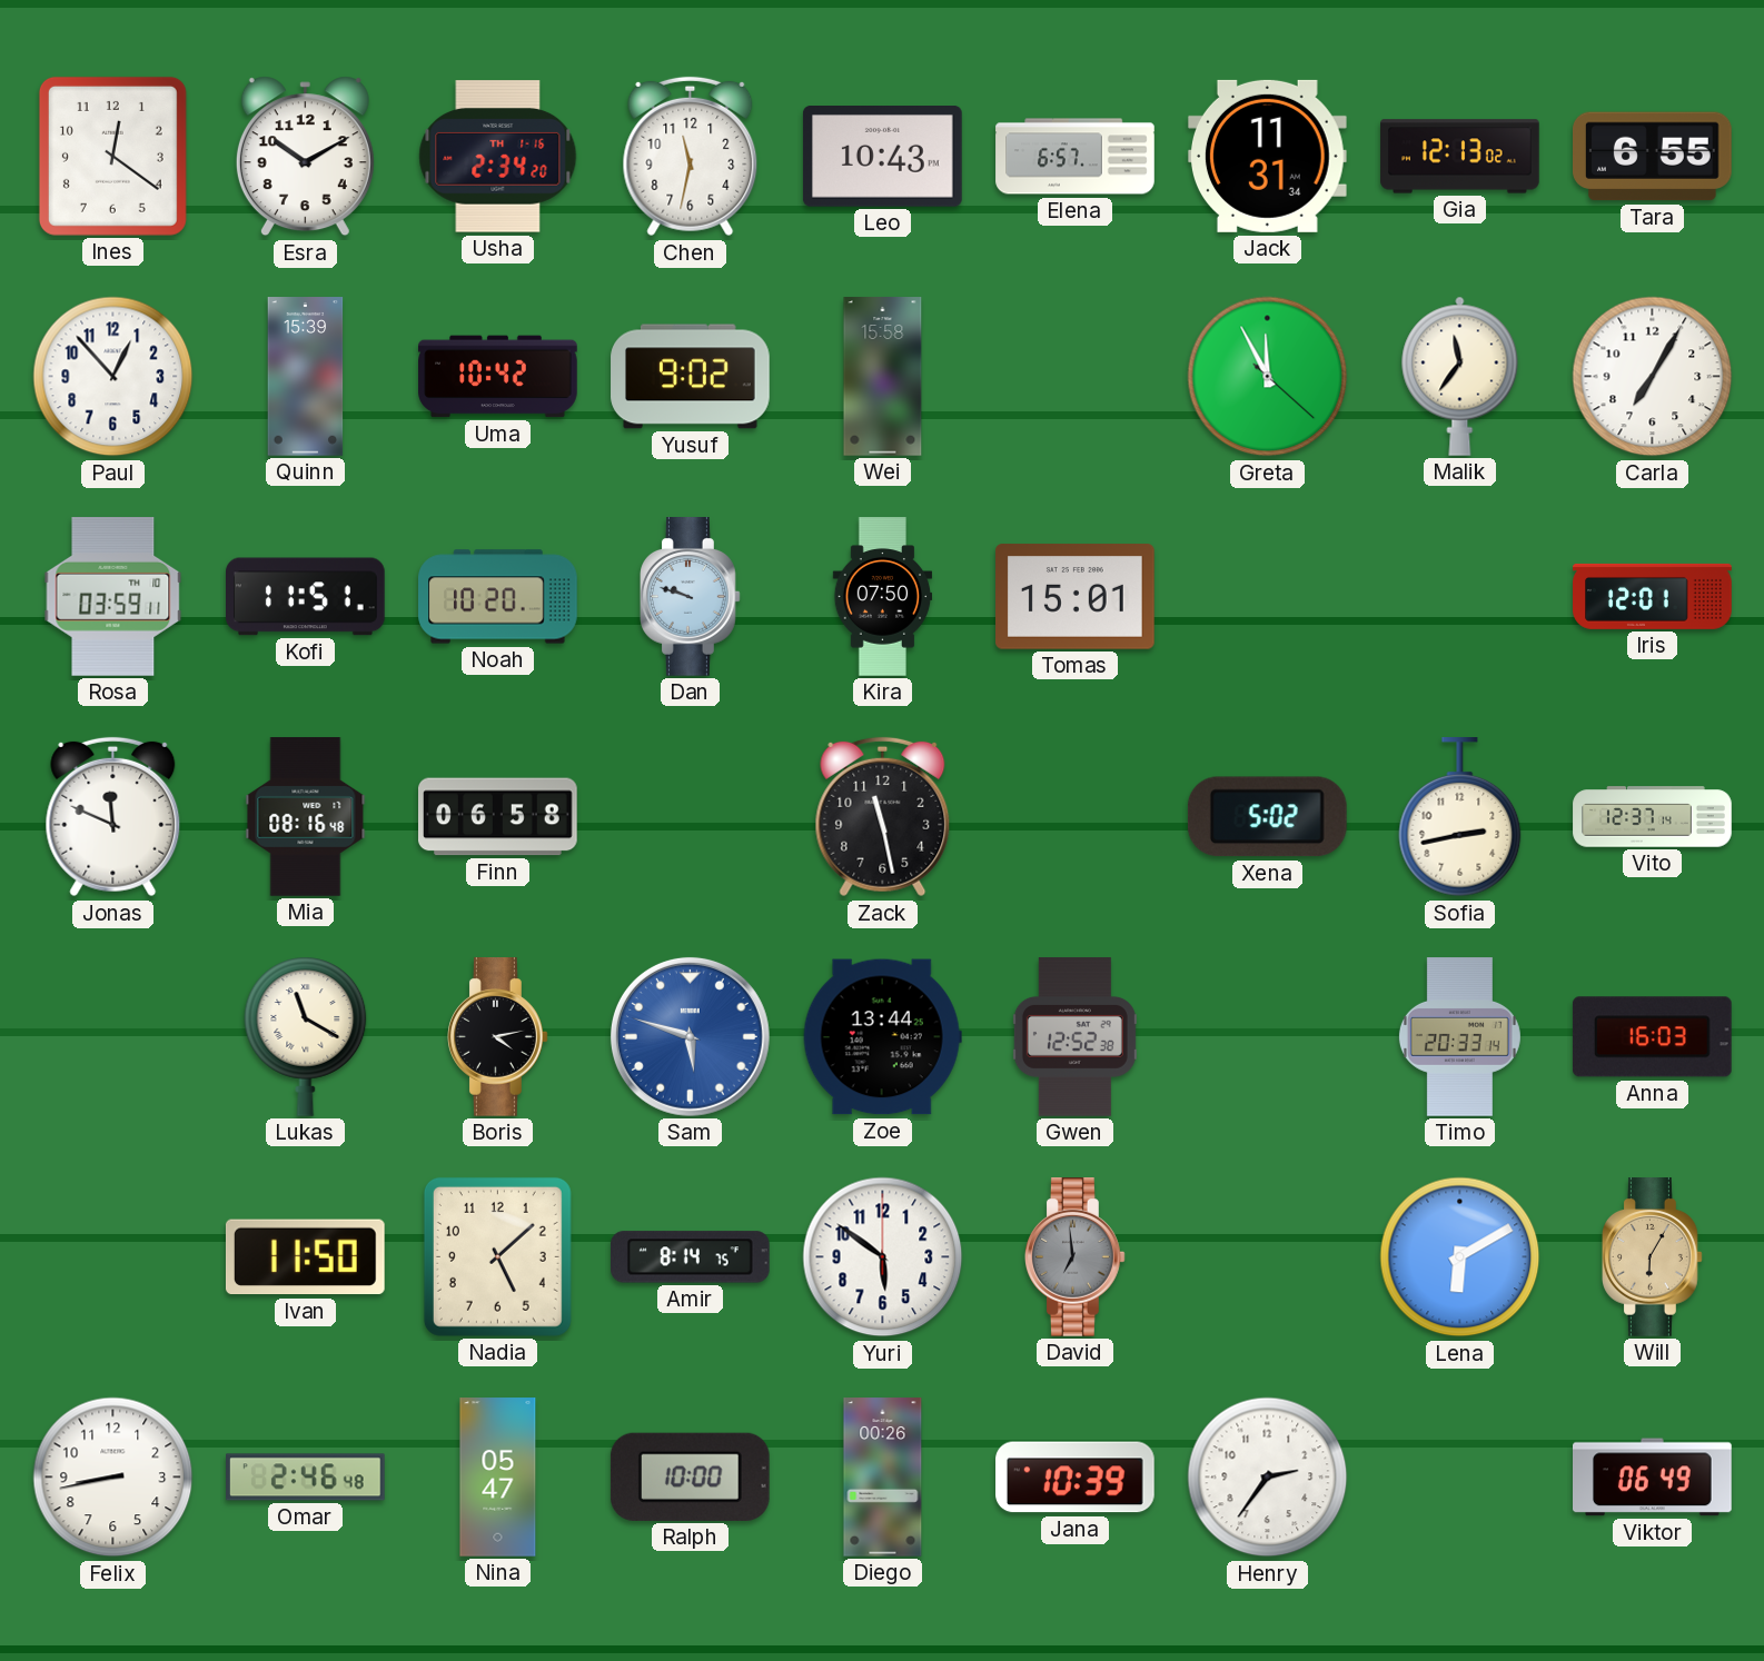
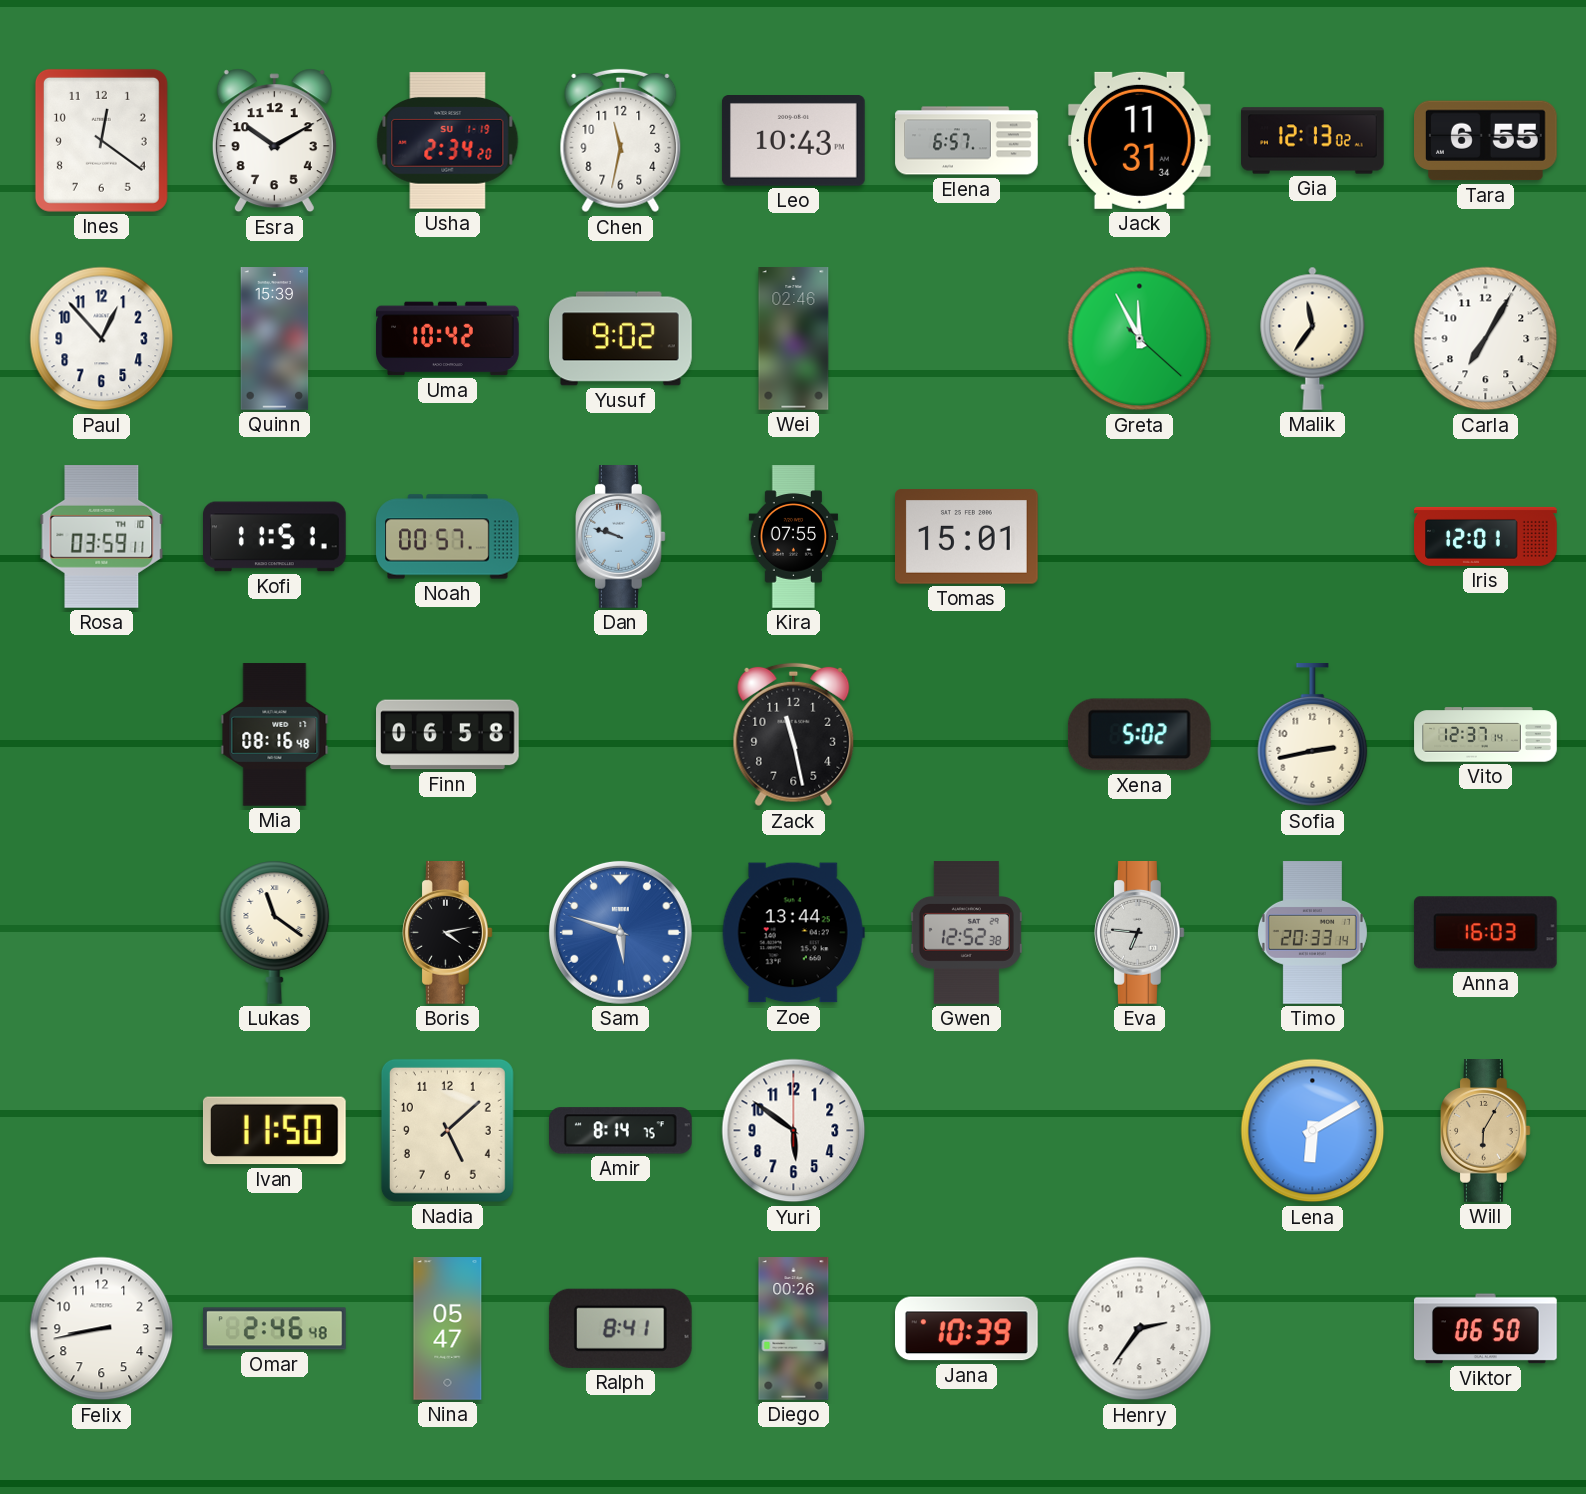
Usha date: TH 1-16 -> SU 1-19
Wei: 15:58 -> 02:46
Noah: 10:20 -> 00:57
Kira: 07:50 -> 07:55
Jonas: 11:49 -> none
Lukas: 11:20 -> 11:21
Eva: none -> 6:46
David: 6:59 -> none
Ralph: 10:00 -> 8:41
Viktor: 06:49 -> 06:50
